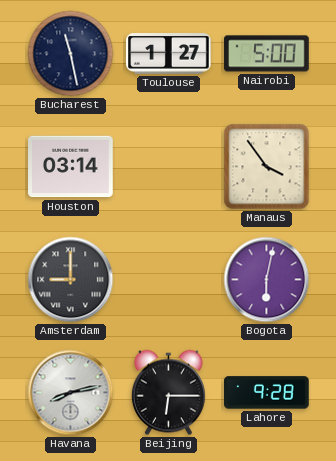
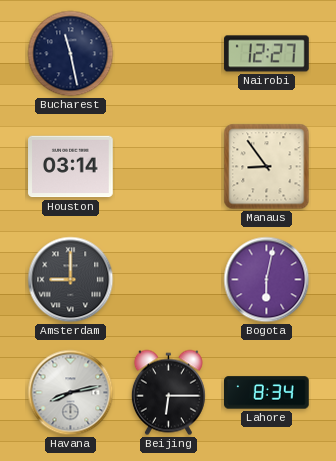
Toulouse: 1:27 -> none
Nairobi: 5:00 -> 12:27
Manaus: 3:54 -> 8:54
Lahore: 9:28 -> 8:34
